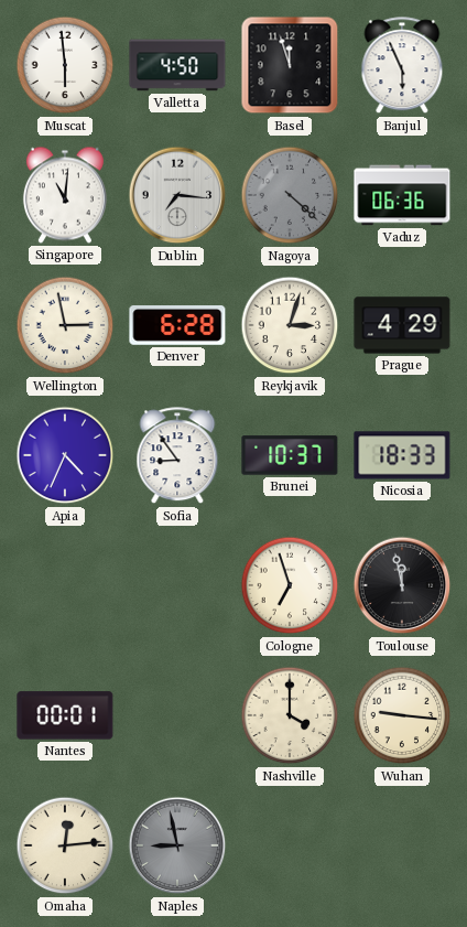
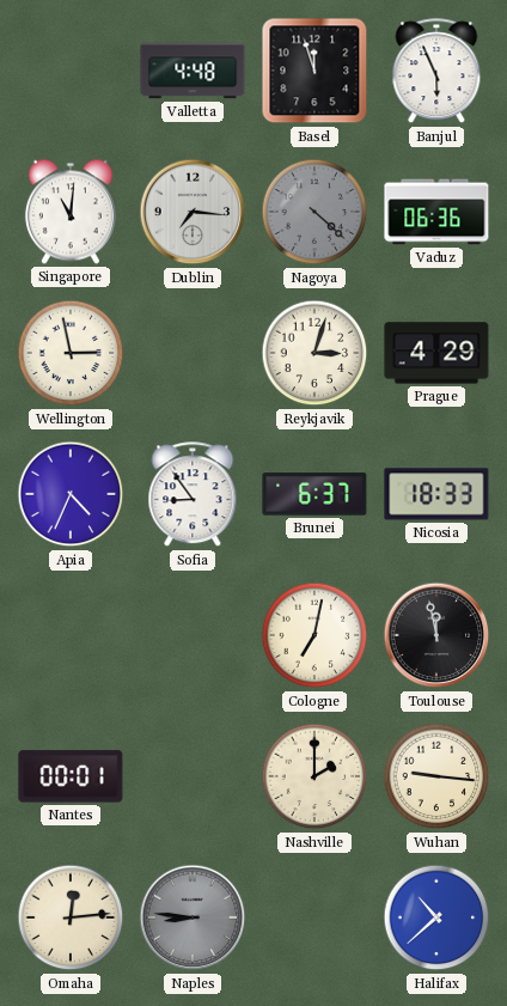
Muscat: 5:59 -> none
Valletta: 4:50 -> 4:48
Denver: 6:28 -> none
Brunei: 10:37 -> 6:37
Cologne: 6:57 -> 7:02
Nashville: 4:00 -> 2:00
Naples: 8:58 -> 8:46
Halifax: none -> 10:38
